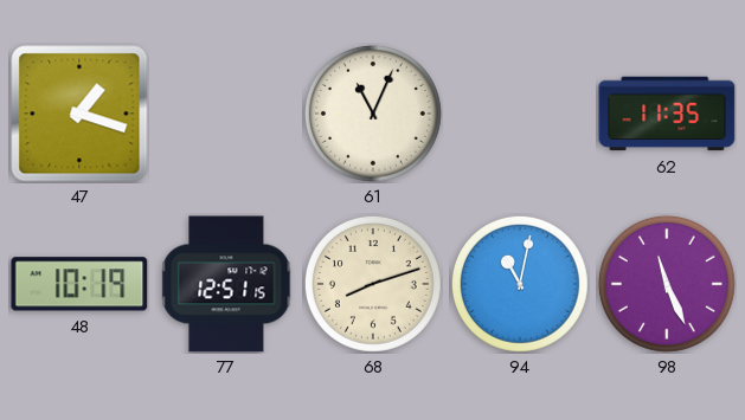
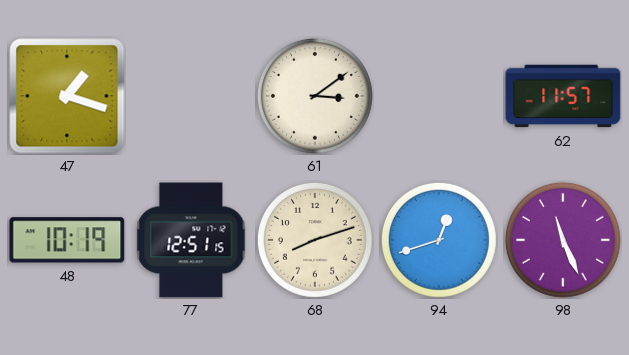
61: 11:04 -> 3:09
62: 11:35 -> 11:57
94: 11:02 -> 12:42
